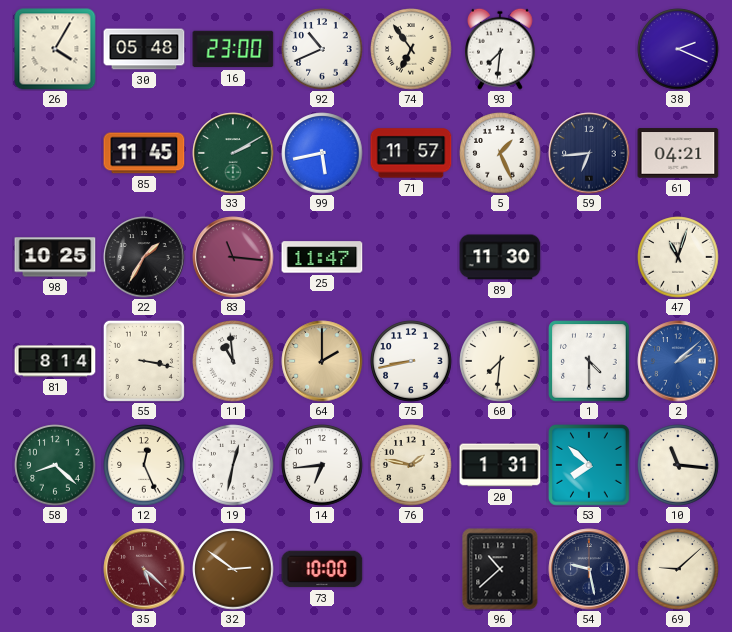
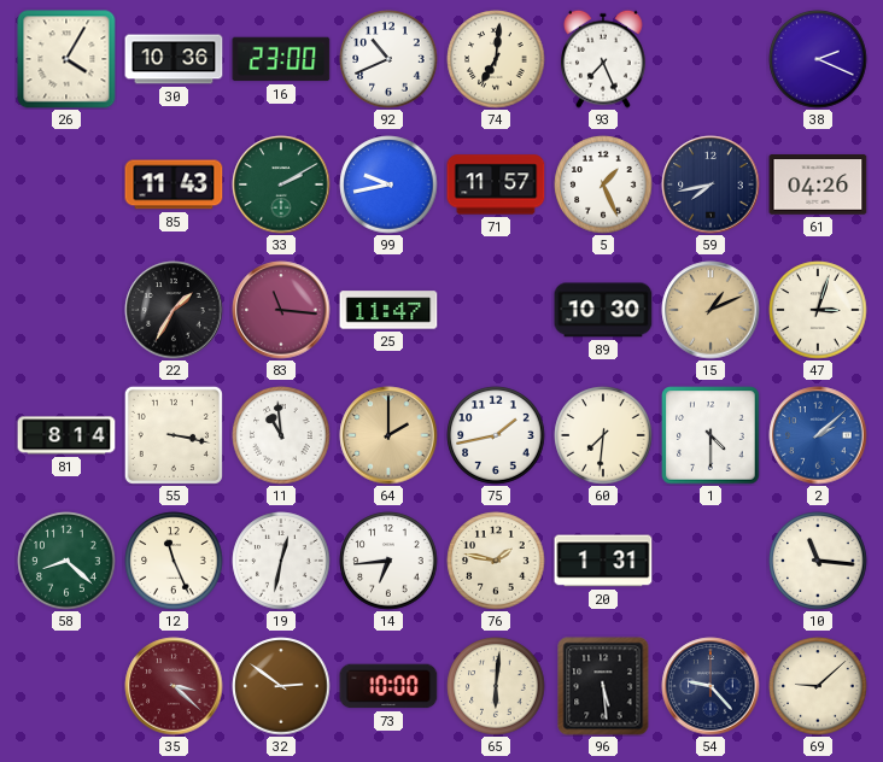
30: 05:48 -> 10:36
74: 6:54 -> 7:01
93: 7:31 -> 7:26
85: 11:45 -> 11:43
99: 5:43 -> 9:43
59: 6:44 -> 7:43
61: 04:21 -> 04:26
98: 10:25 -> none
89: 11:30 -> 10:30
15: none -> 1:11
47: 11:03 -> 3:03
75: 8:43 -> 1:43
12: 12:26 -> 11:26
53: 7:52 -> none
35: 5:22 -> 3:22
65: none -> 6:01
96: 10:38 -> 5:29
54: 9:28 -> 9:23
